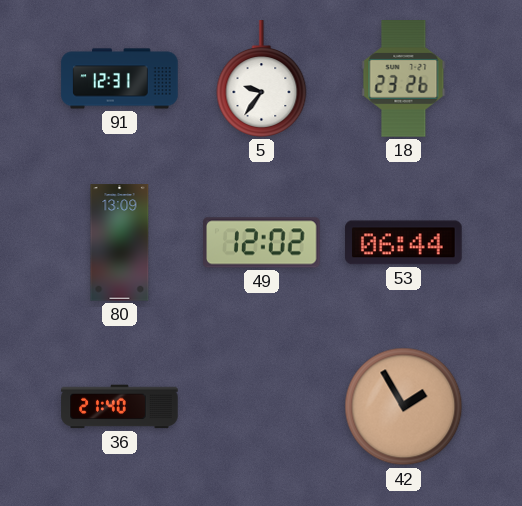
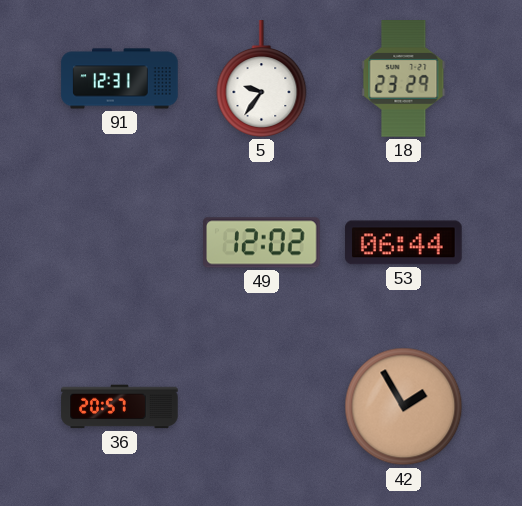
18: 23:26 -> 23:29
80: 13:09 -> none
36: 21:40 -> 20:57
